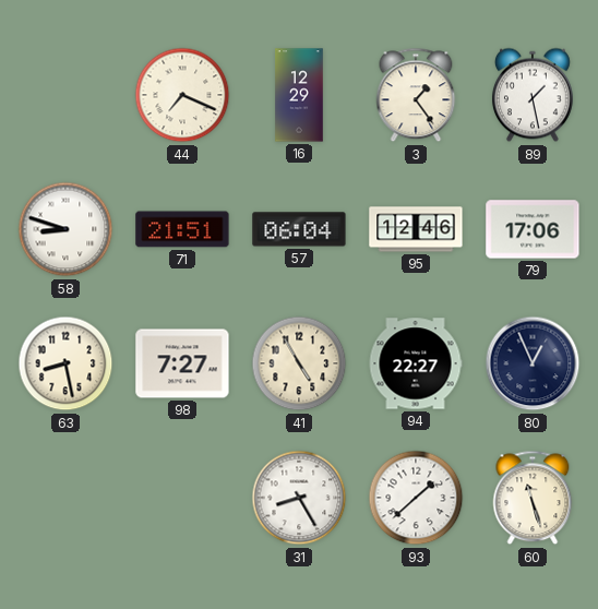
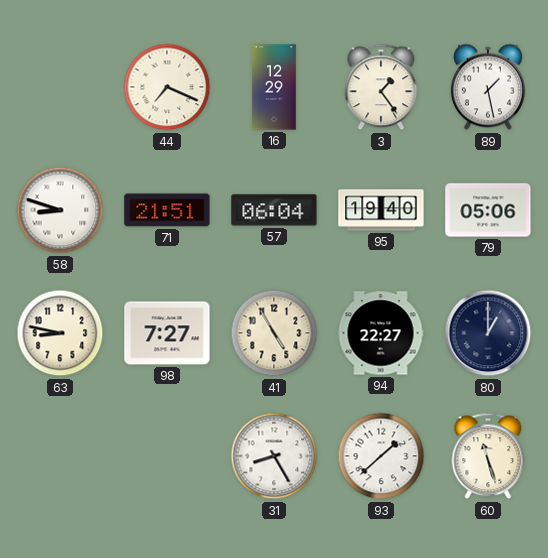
95: 12:46 -> 19:40
79: 17:06 -> 05:06
63: 8:28 -> 8:47
80: 12:56 -> 1:00
